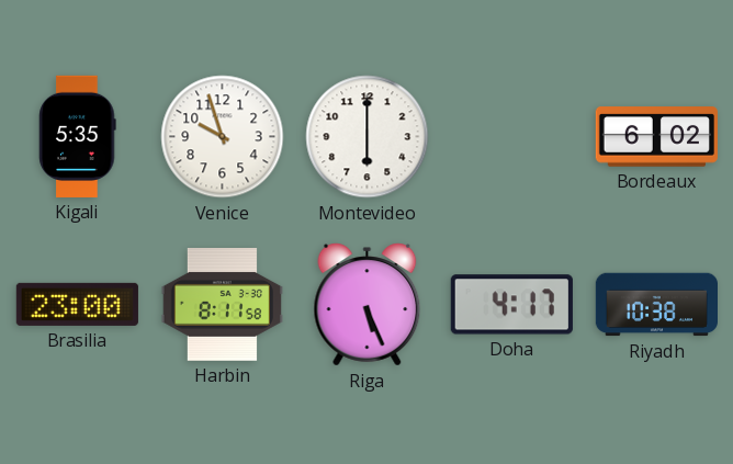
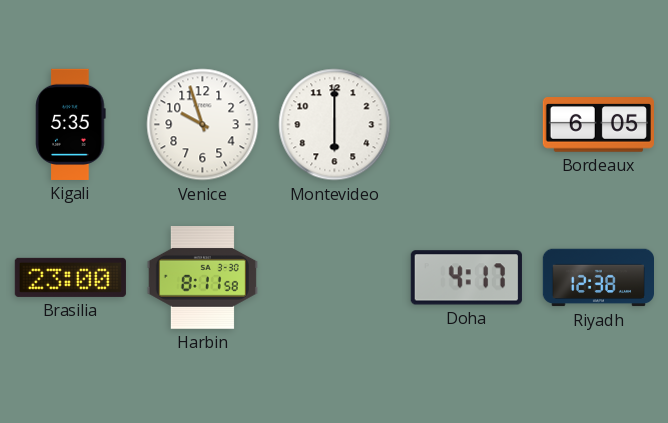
Bordeaux: 6:02 -> 6:05
Riga: 5:26 -> none
Riyadh: 10:38 -> 12:38
